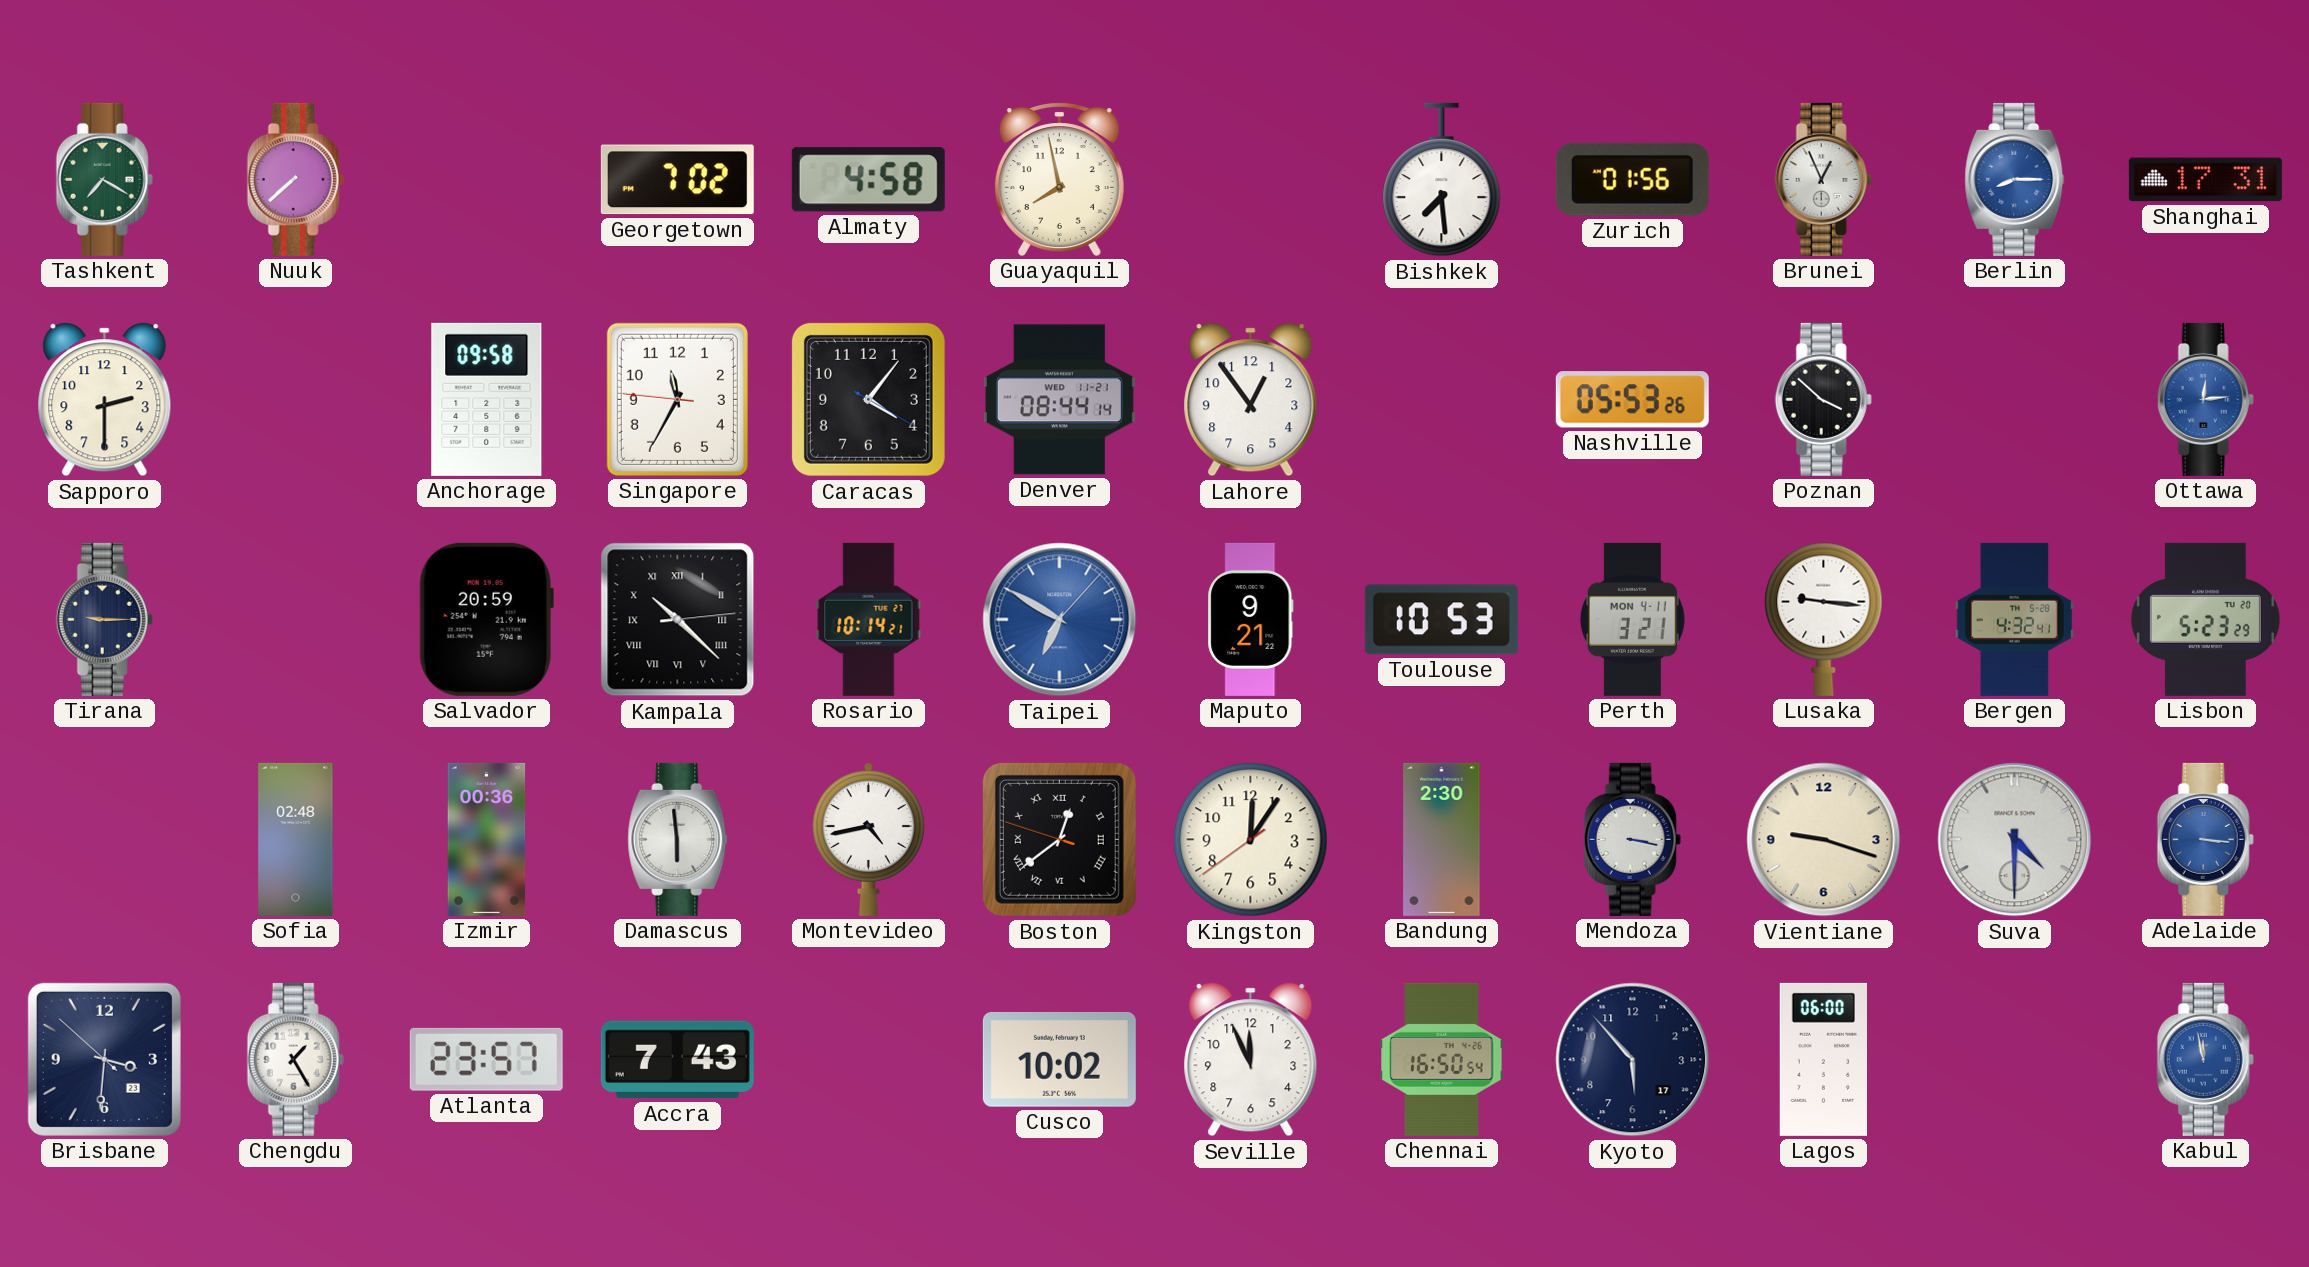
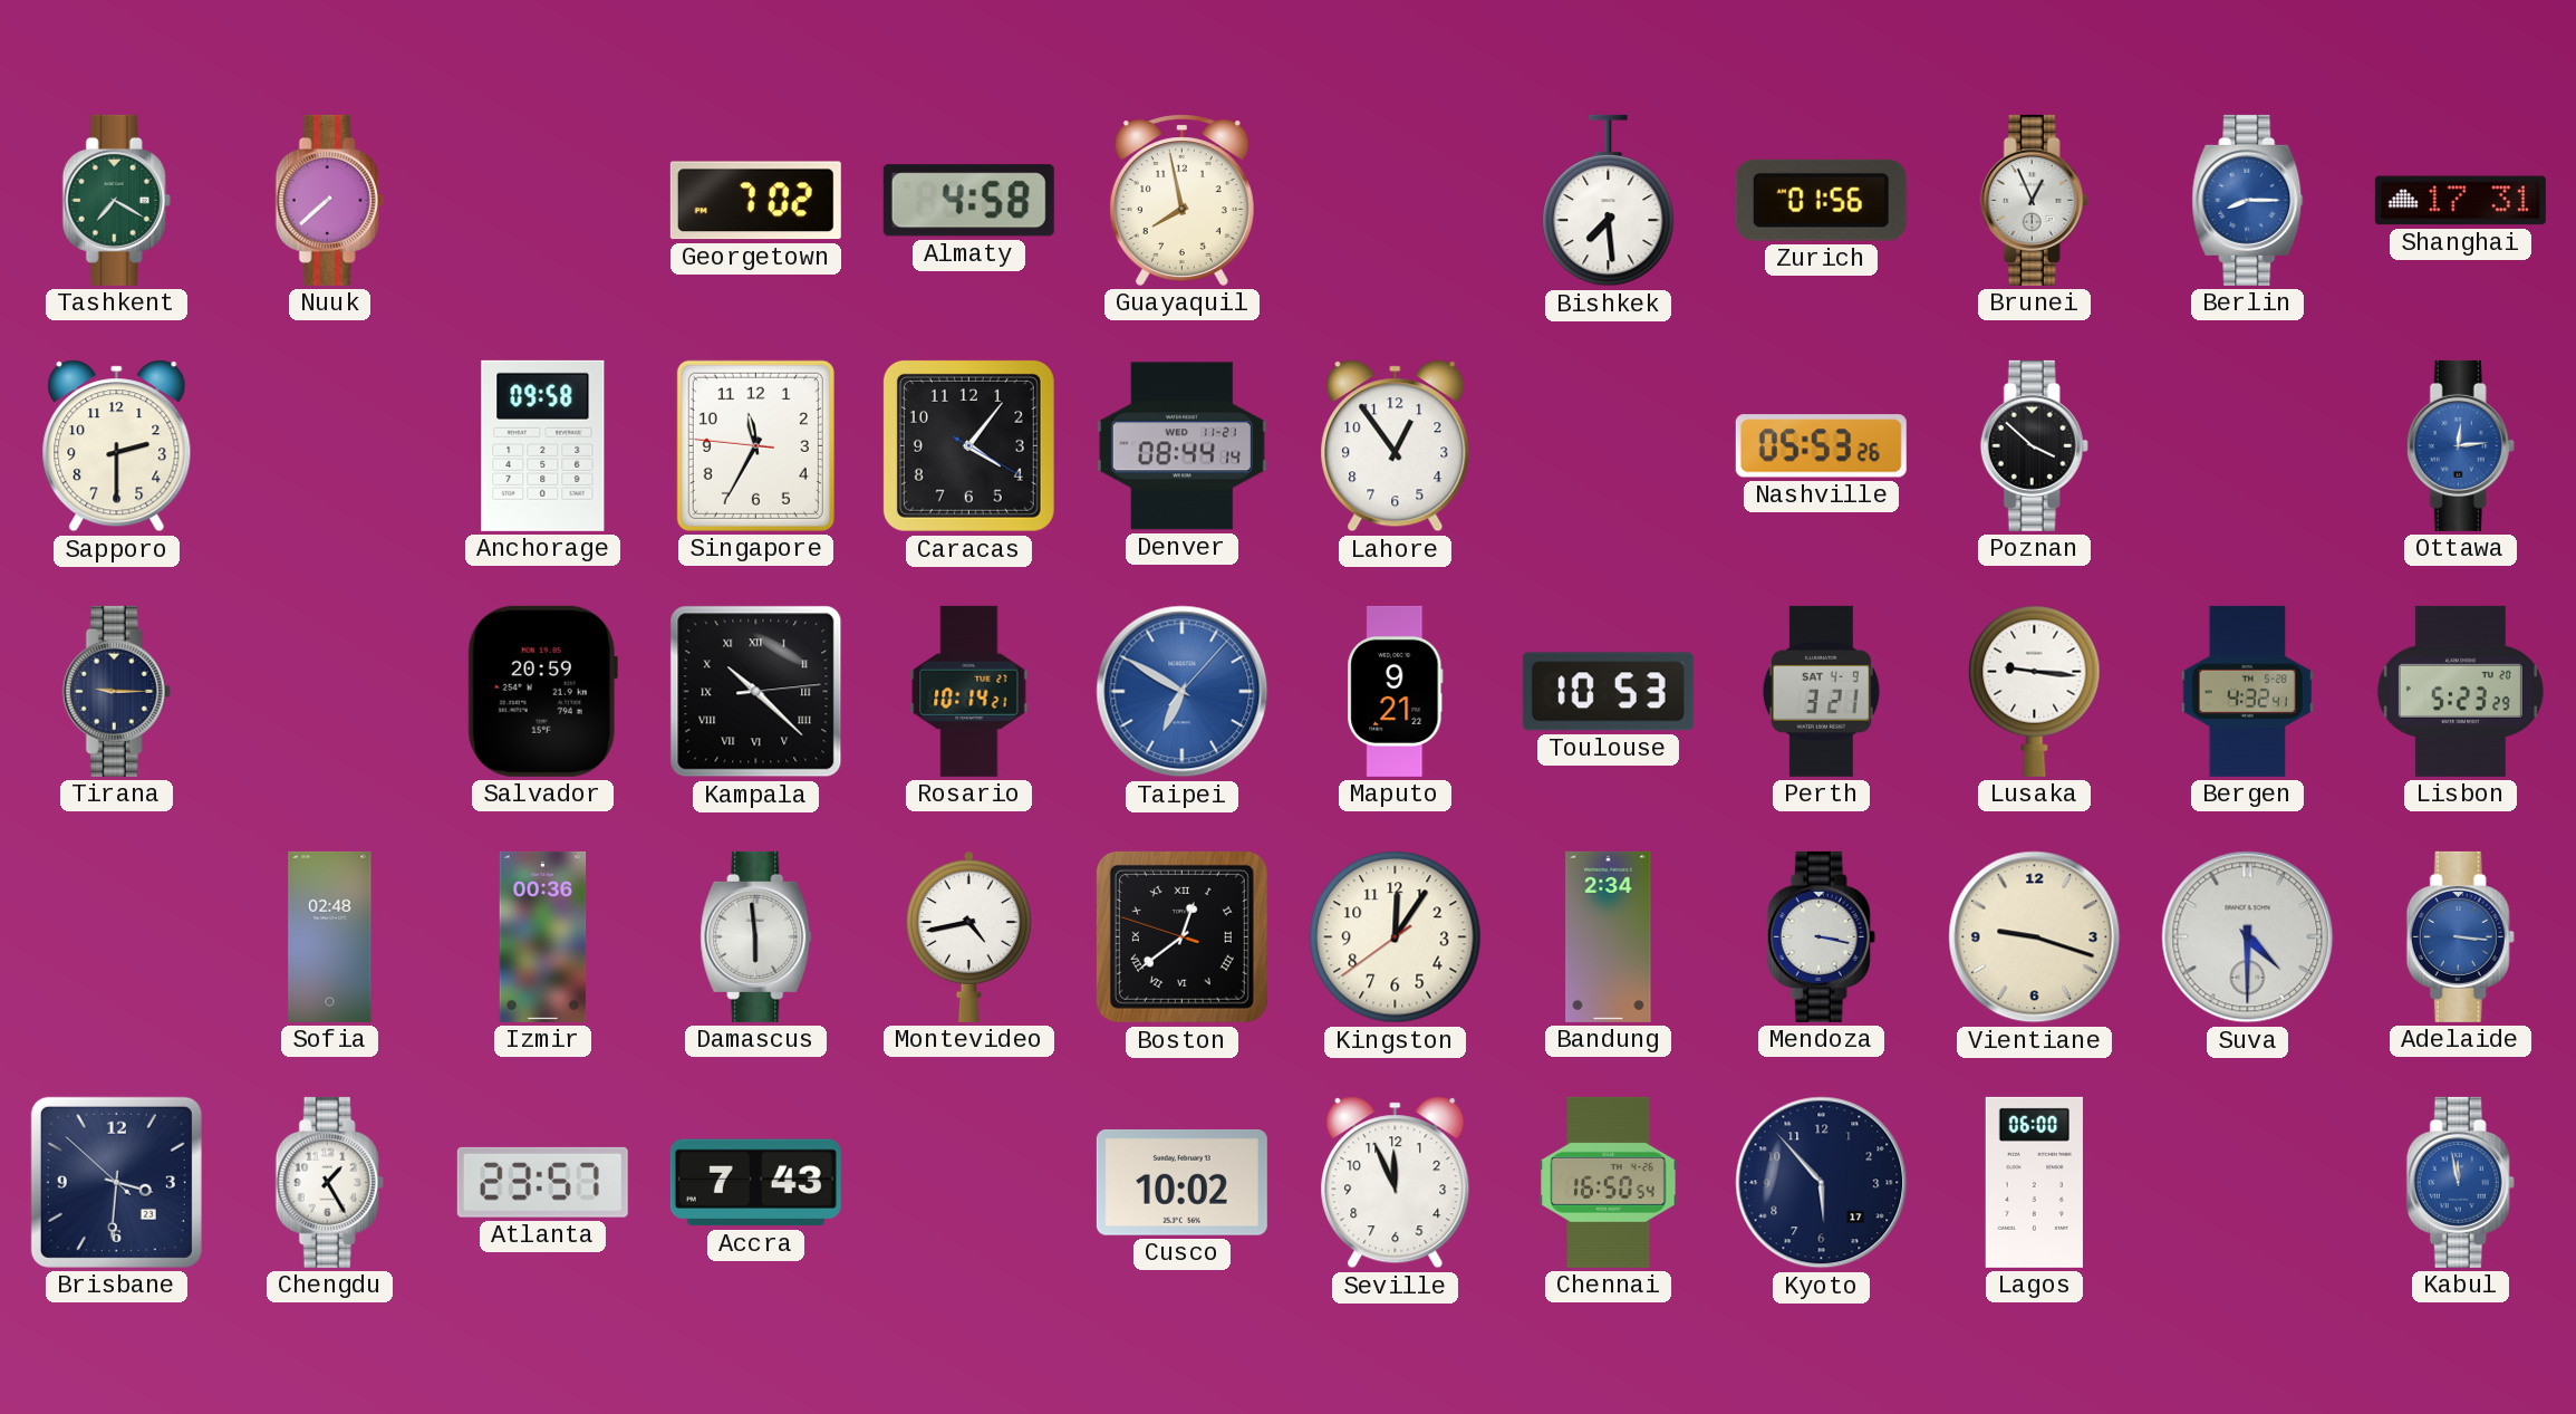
Perth date: MON 4-11 -> SAT 4-9
Bandung: 2:30 -> 2:34
